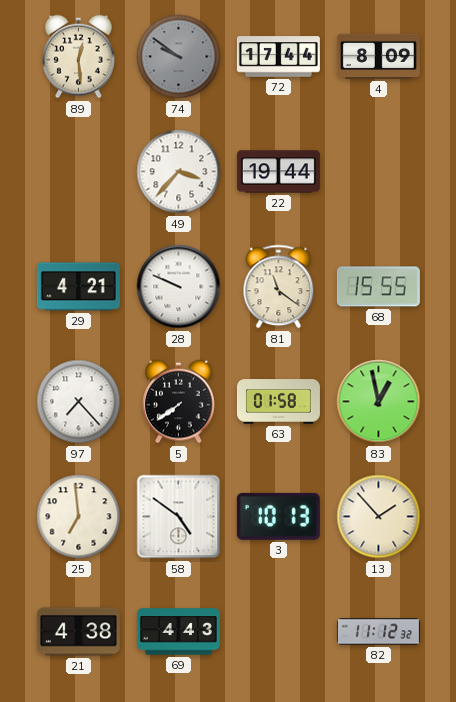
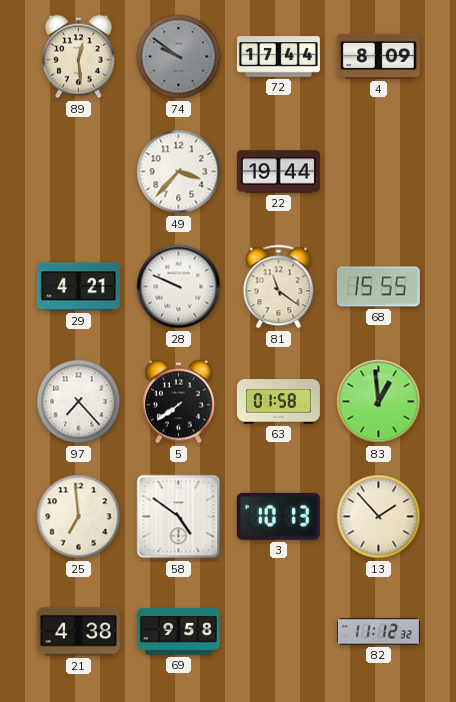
83: 12:58 -> 12:59
69: 4:43 -> 9:58
